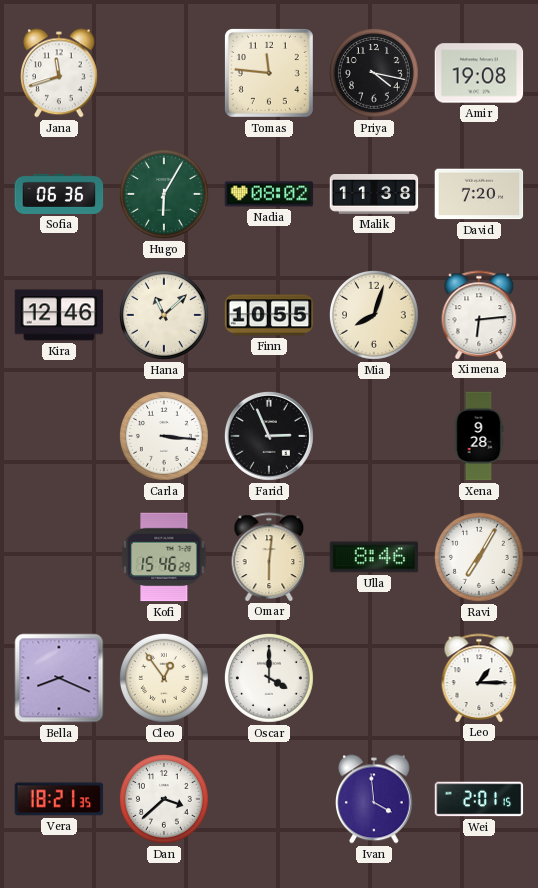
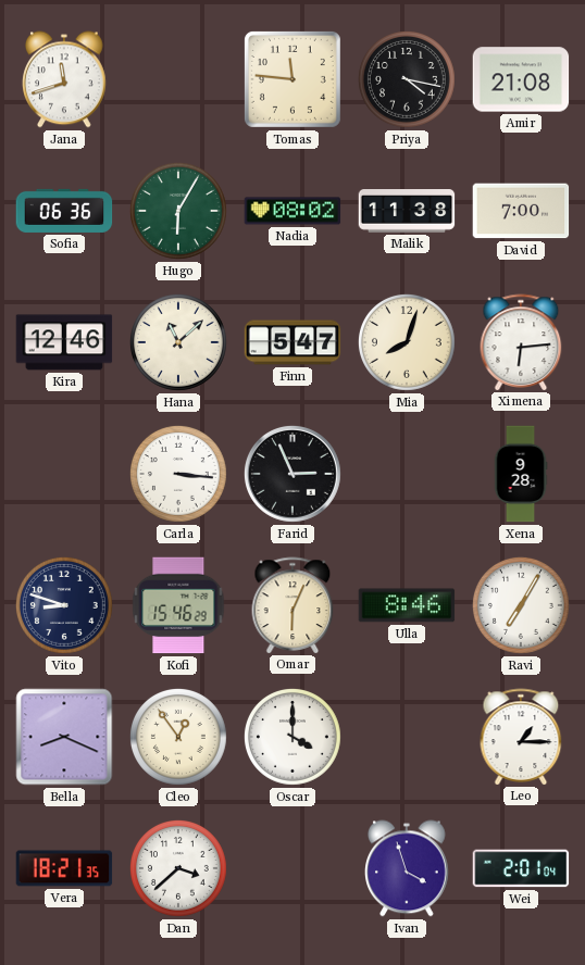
Amir: 19:08 -> 21:08
David: 7:20 -> 7:00
Finn: 10:55 -> 5:47
Vito: none -> 8:48
Omar: 6:01 -> 6:04
Ivan: 3:59 -> 3:57
Wei: 2:01:15 -> 2:01:04
